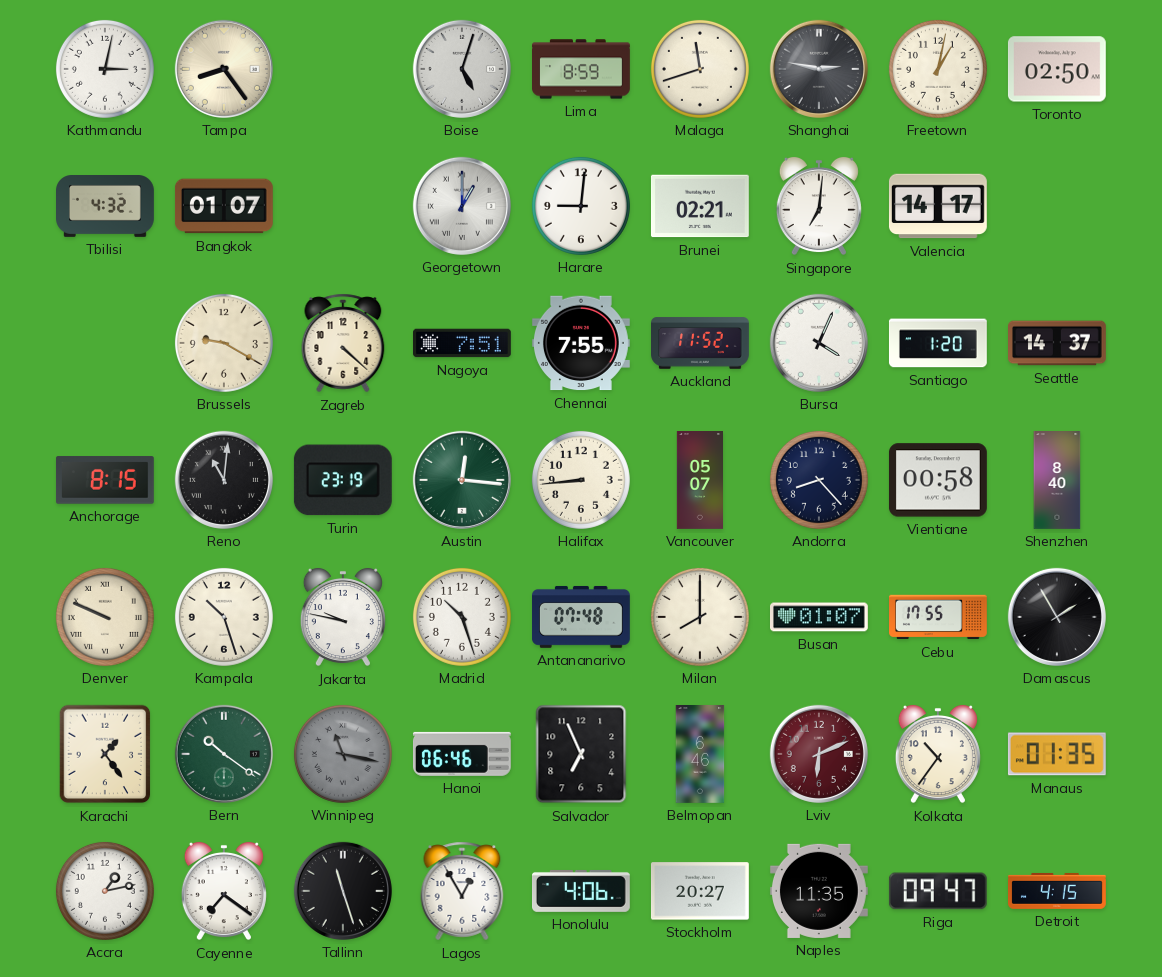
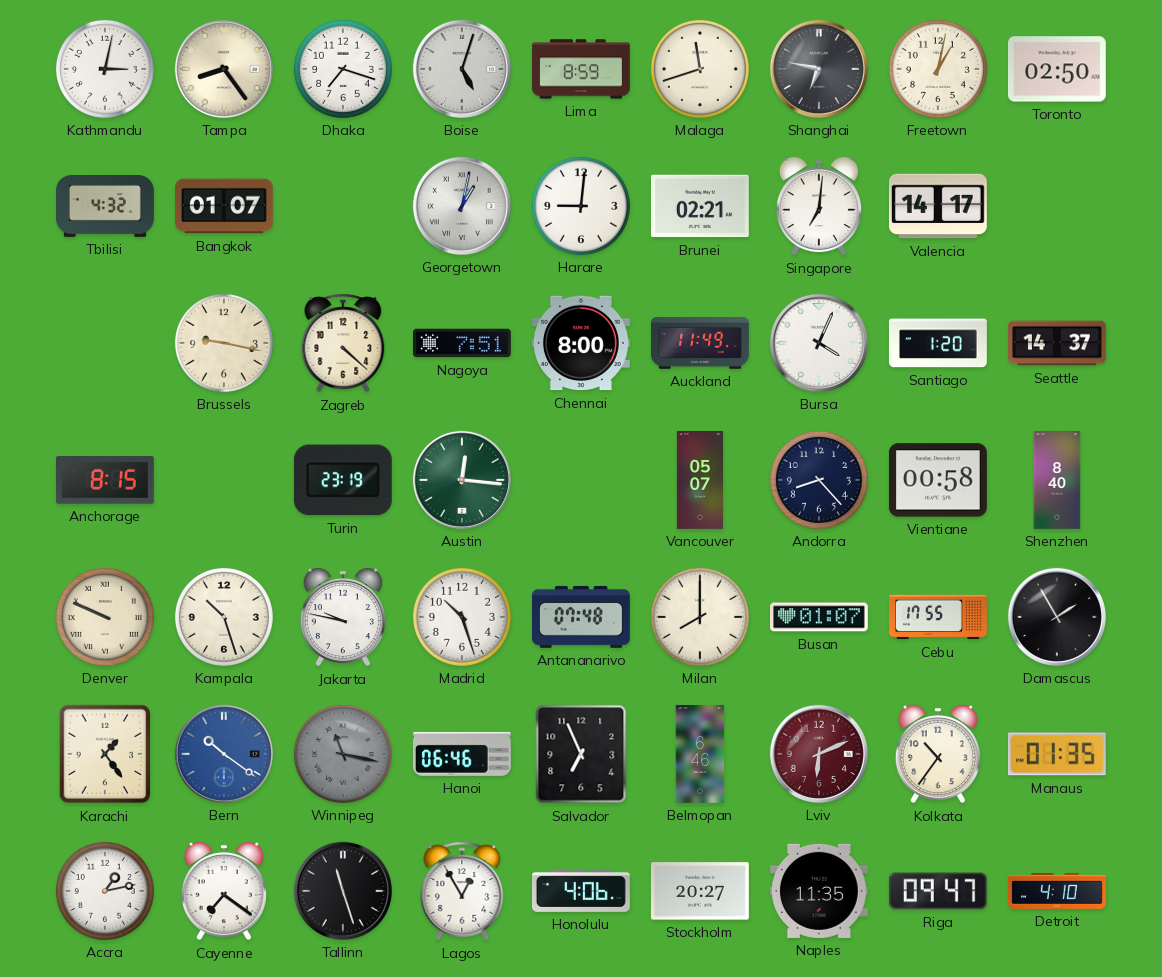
Dhaka: none -> 7:18
Shanghai: 2:47 -> 6:47
Georgetown: 1:00 -> 1:02
Brussels: 9:20 -> 9:17
Chennai: 7:55 -> 8:00
Auckland: 11:52 -> 11:49
Reno: 11:01 -> none
Halifax: 8:44 -> none
Bern dial: green -> blue
Detroit: 4:15 -> 4:10
